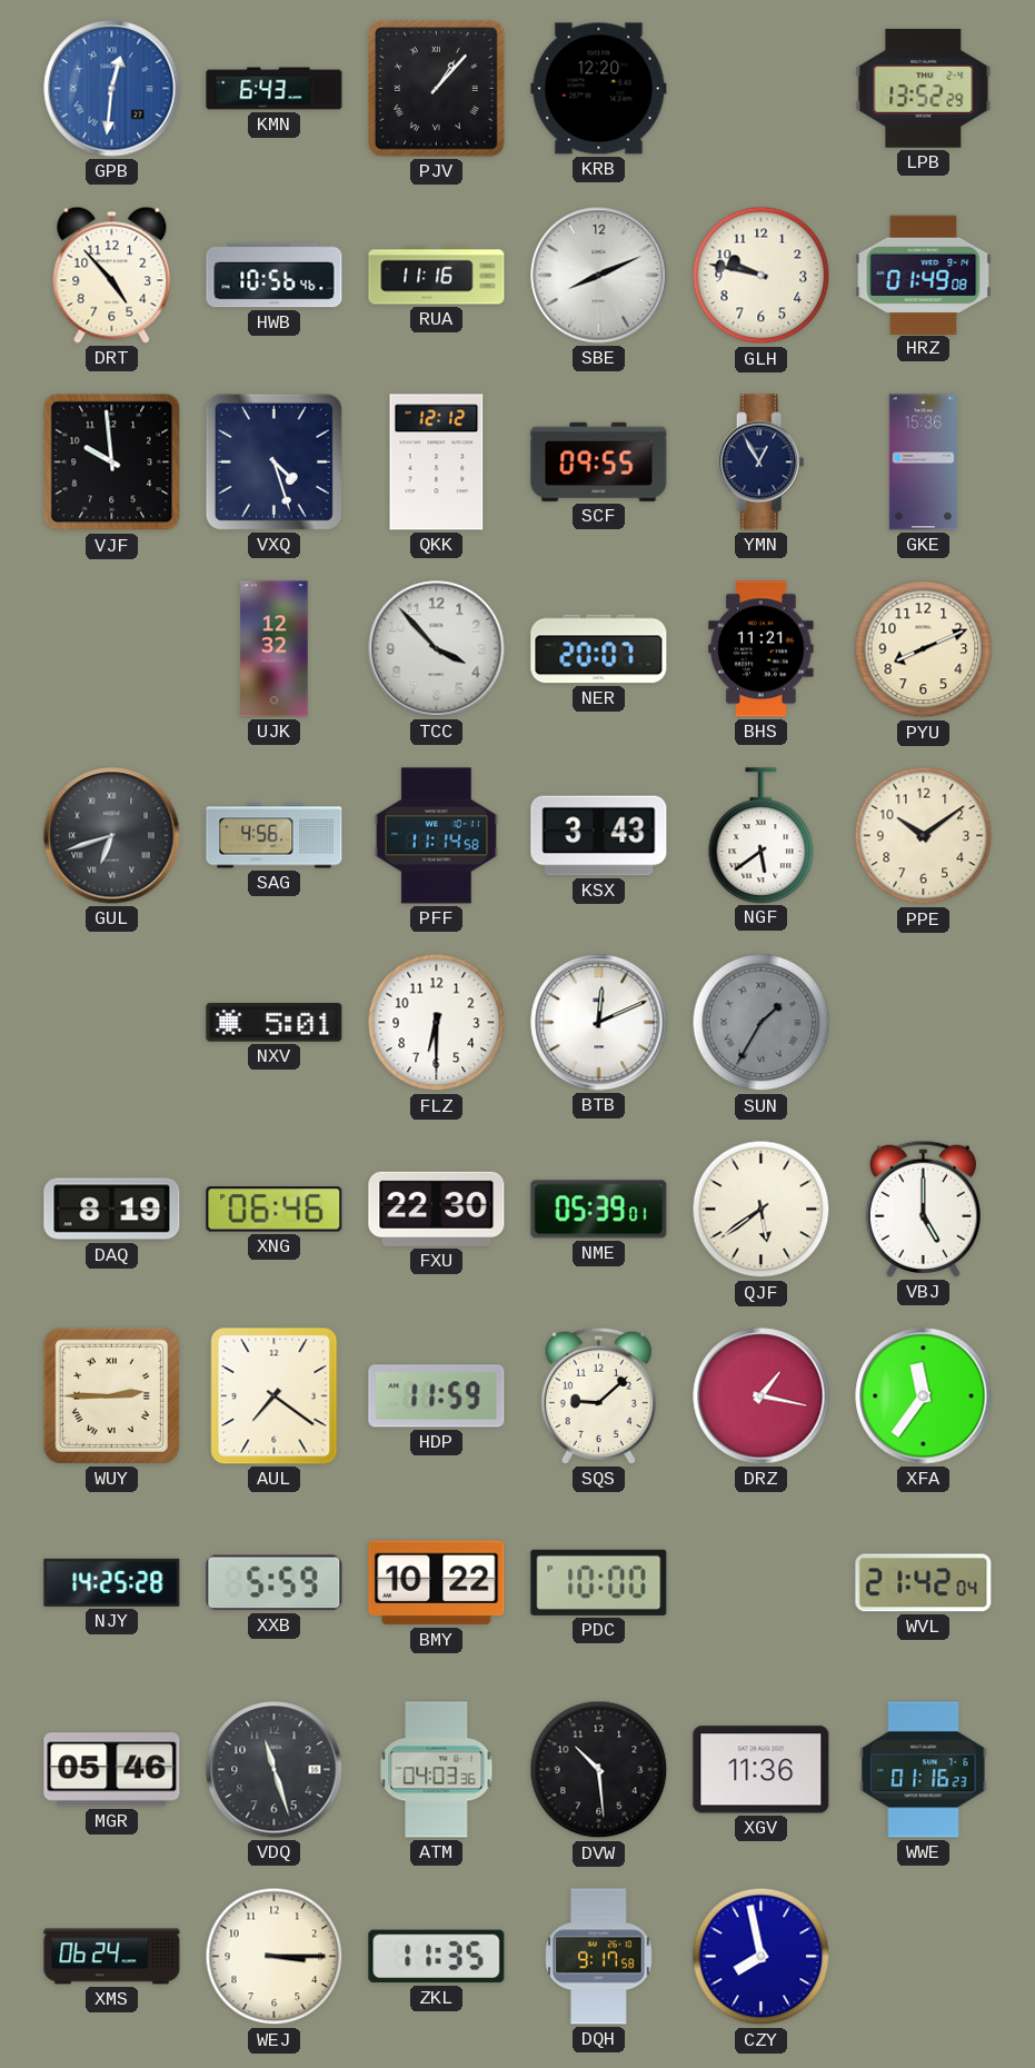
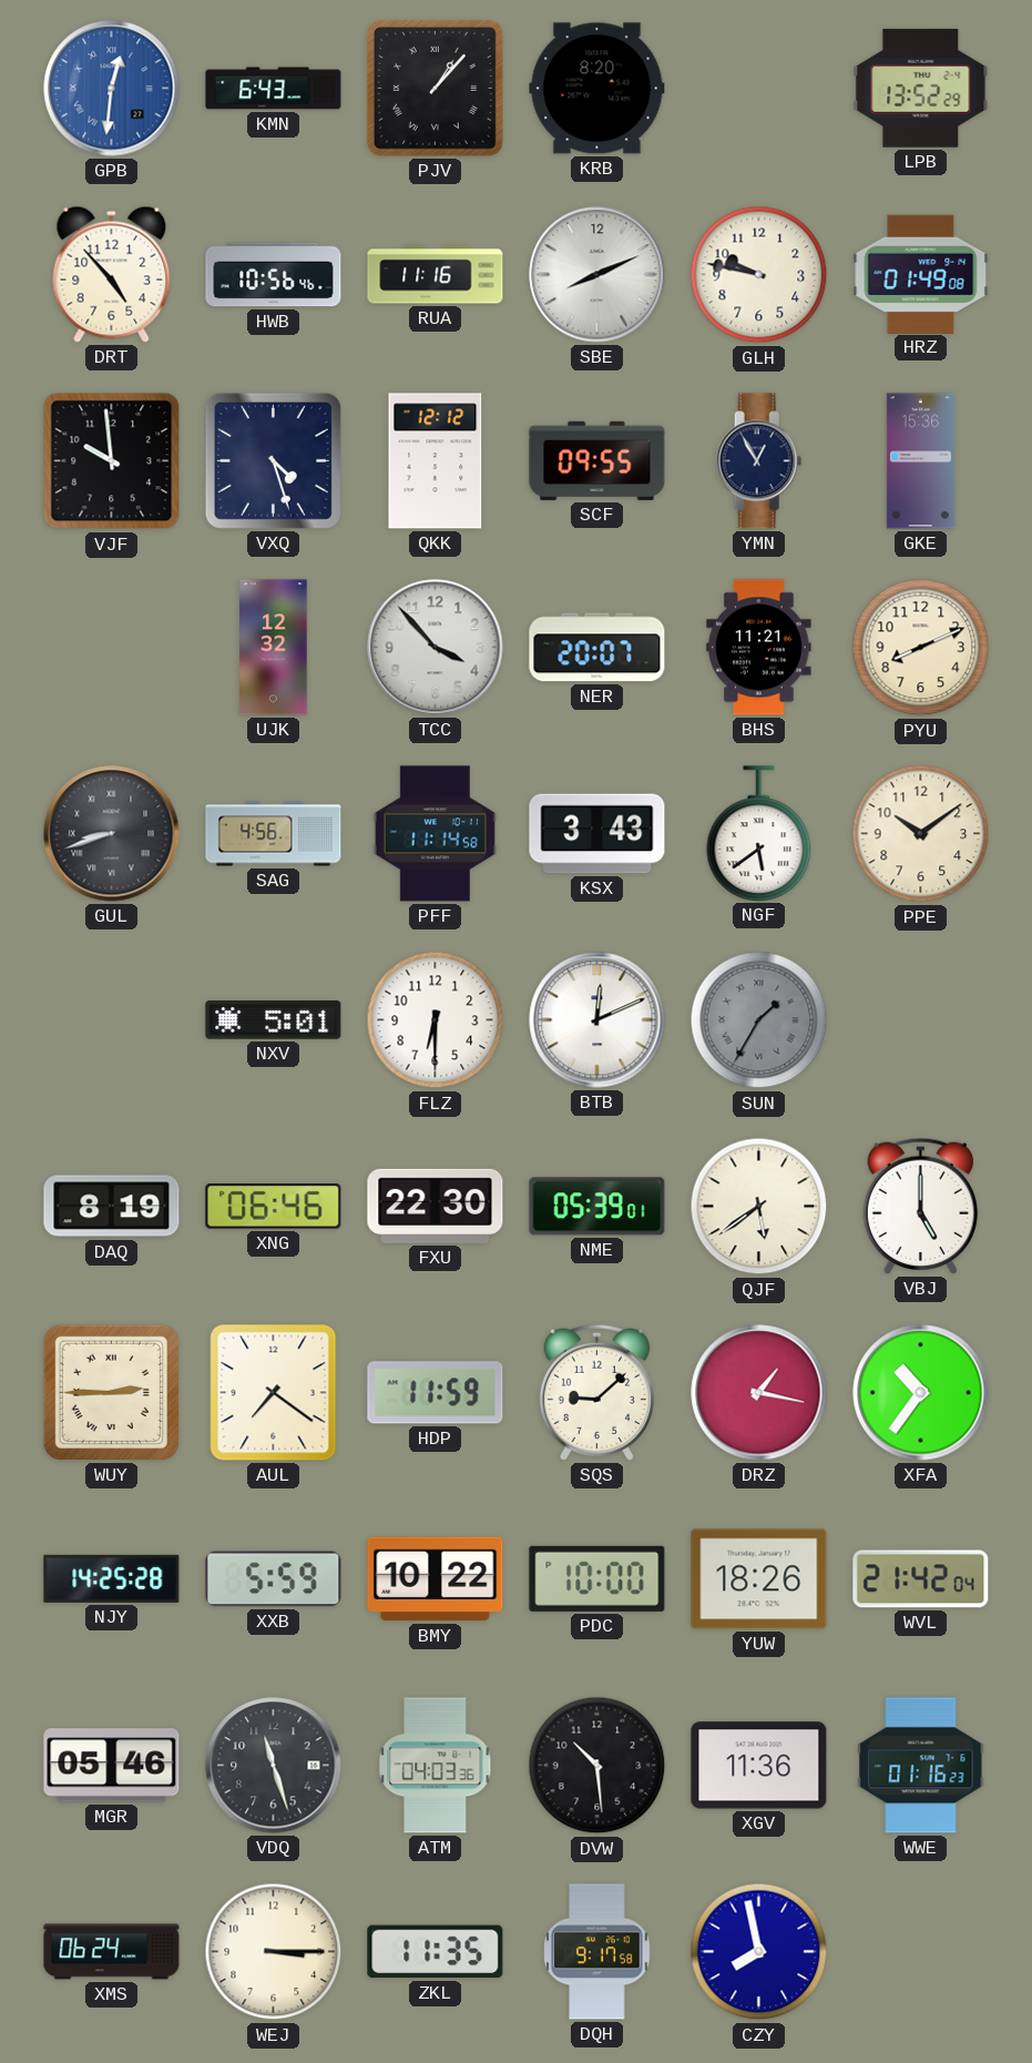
KRB: 12:20 -> 8:20
GUL: 6:42 -> 8:42
XFA: 11:36 -> 10:36
YUW: none -> 18:26
